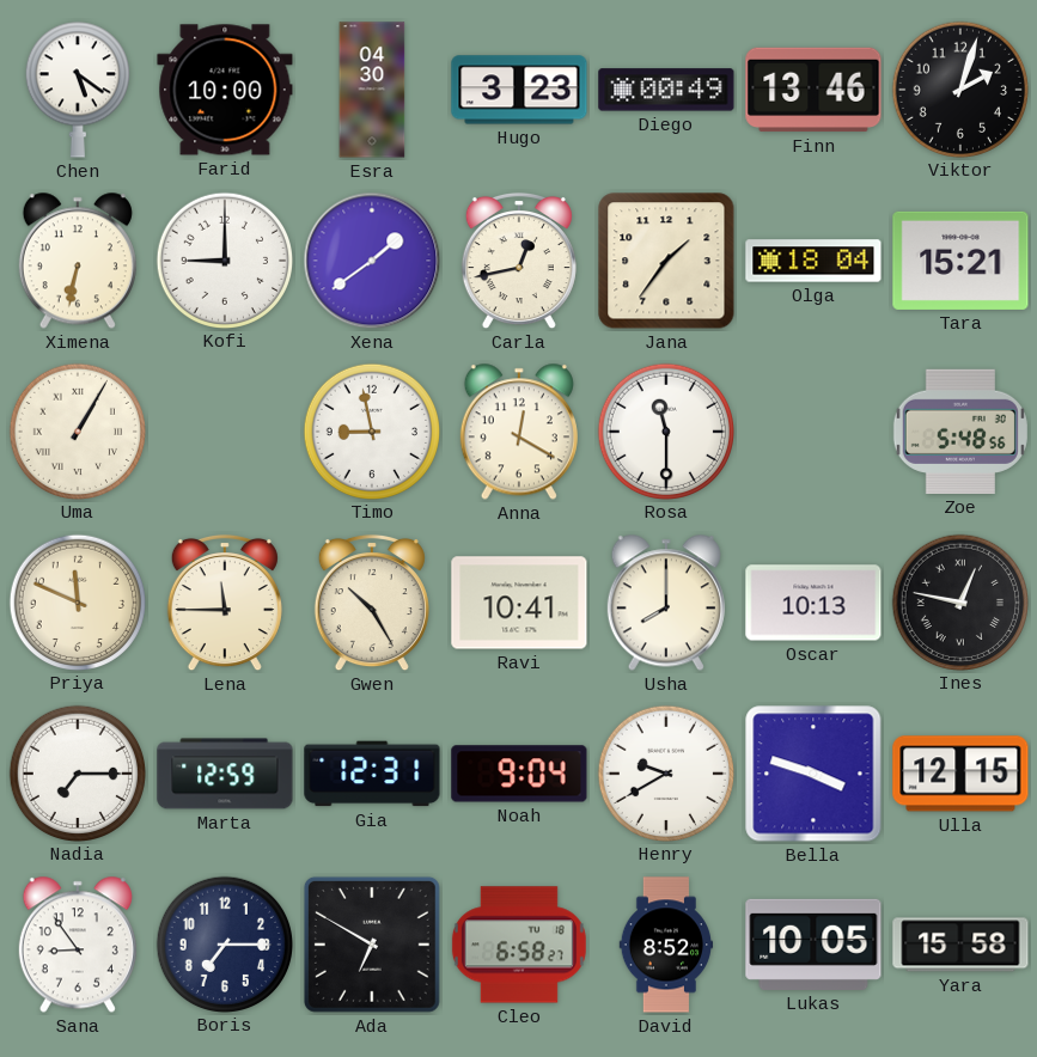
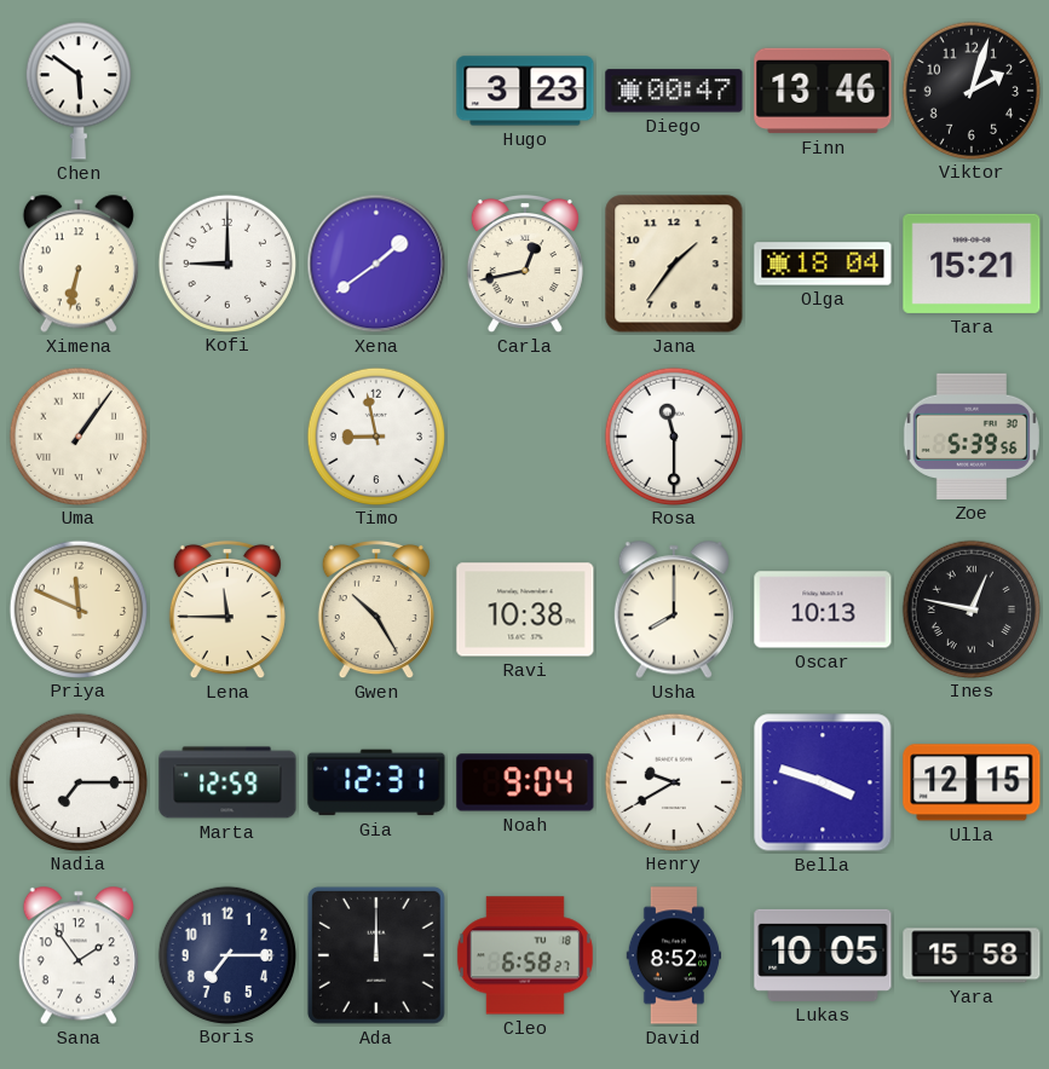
Chen: 5:21 -> 5:51
Farid: 10:00 -> none
Esra: 04:30 -> none
Diego: 00:49 -> 00:47
Uma: 1:05 -> 1:06
Anna: 12:20 -> none
Zoe: 5:48 -> 5:39
Ravi: 10:41 -> 10:38
Sana: 8:54 -> 1:54
Ada: 6:50 -> 12:00
